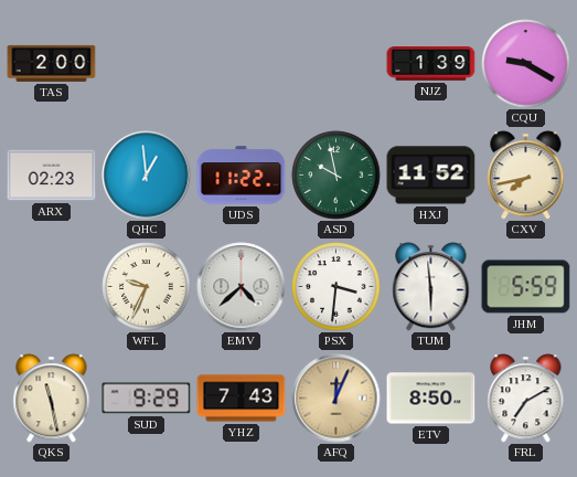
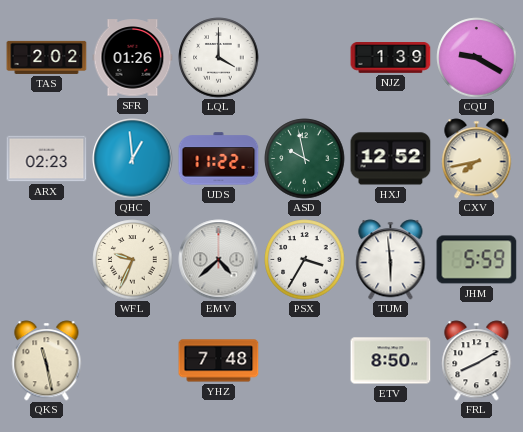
TAS: 2:00 -> 2:02
SFR: none -> 01:26
LQL: none -> 4:00
HXJ: 11:52 -> 12:52
PSX: 3:31 -> 3:35
SUD: 9:29 -> none
YHZ: 7:43 -> 7:48
AFQ: 12:04 -> none
FRL: 7:10 -> 8:10
